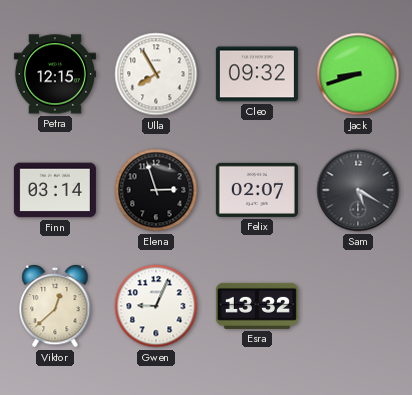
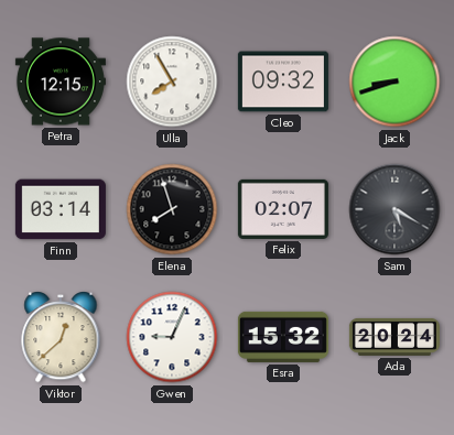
Elena: 2:57 -> 7:57
Esra: 13:32 -> 15:32
Ada: none -> 20:24
